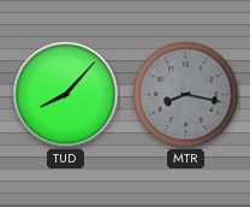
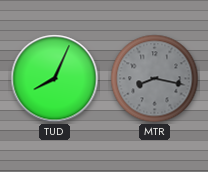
TUD: 8:07 -> 8:04
